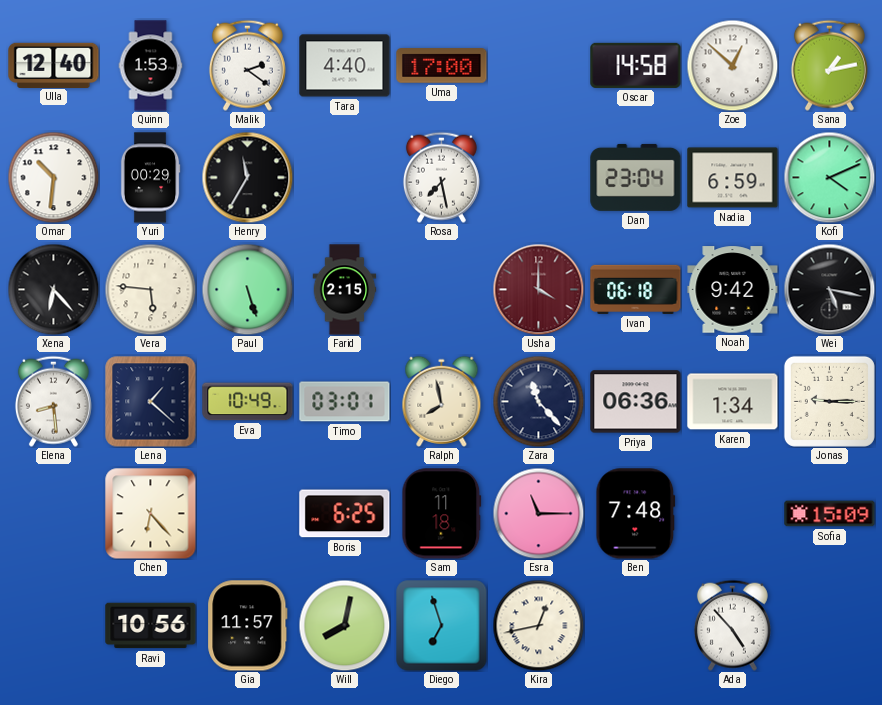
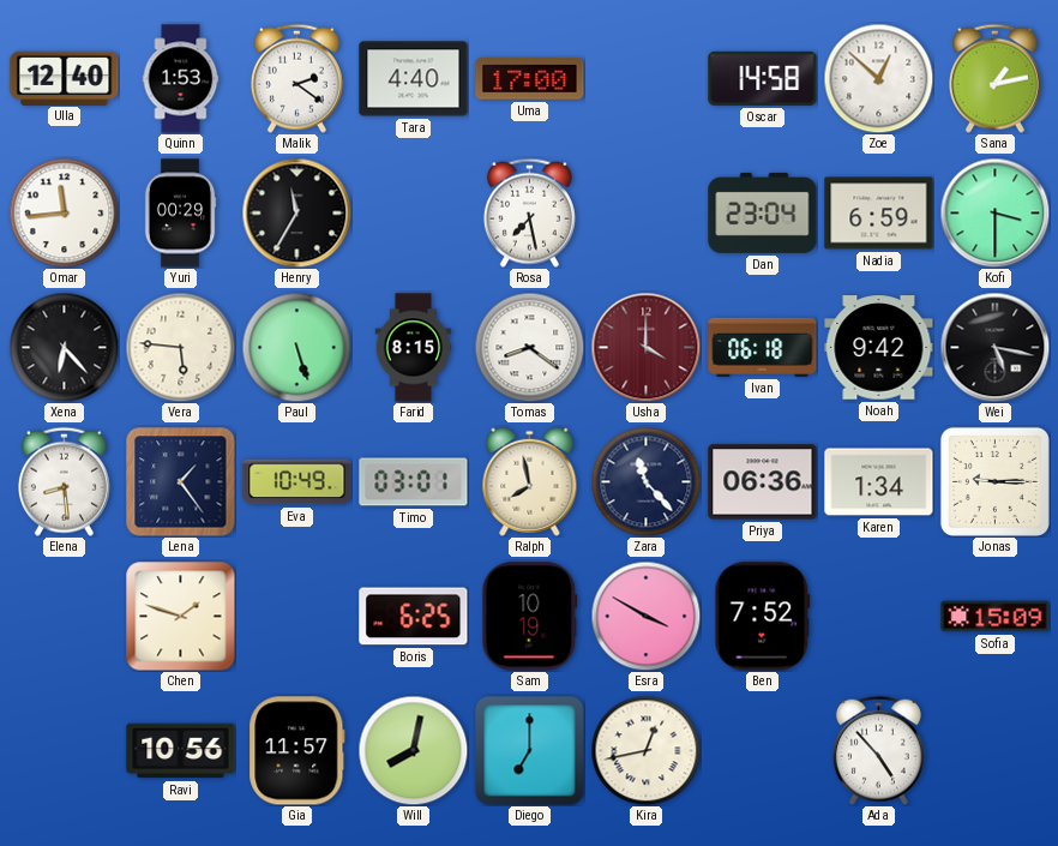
Omar: 10:31 -> 11:44
Kofi: 4:11 -> 3:30
Farid: 2:15 -> 8:15
Tomas: none -> 8:21
Lena: 1:22 -> 1:24
Chen: 6:23 -> 1:48
Sam: 11:18 -> 10:19
Esra: 11:15 -> 3:50
Ben: 7:48 -> 7:52
Diego: 6:57 -> 7:00
